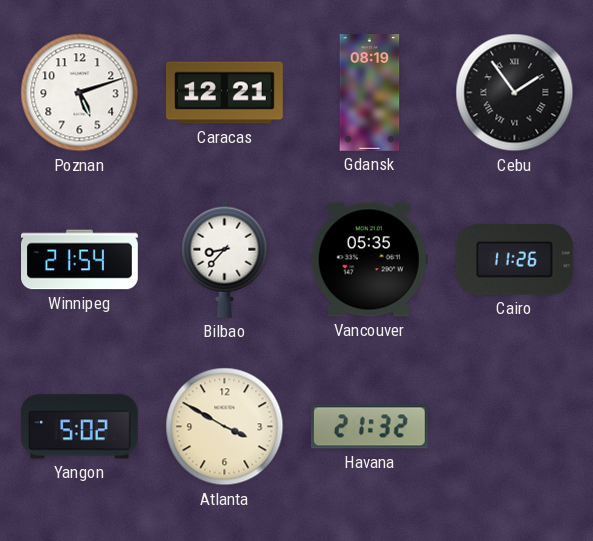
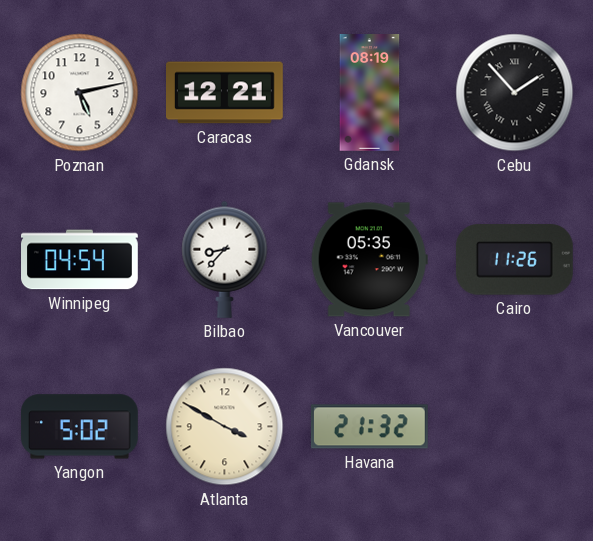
Poznan: 5:12 -> 5:13
Cebu: 1:54 -> 1:53
Winnipeg: 21:54 -> 04:54
